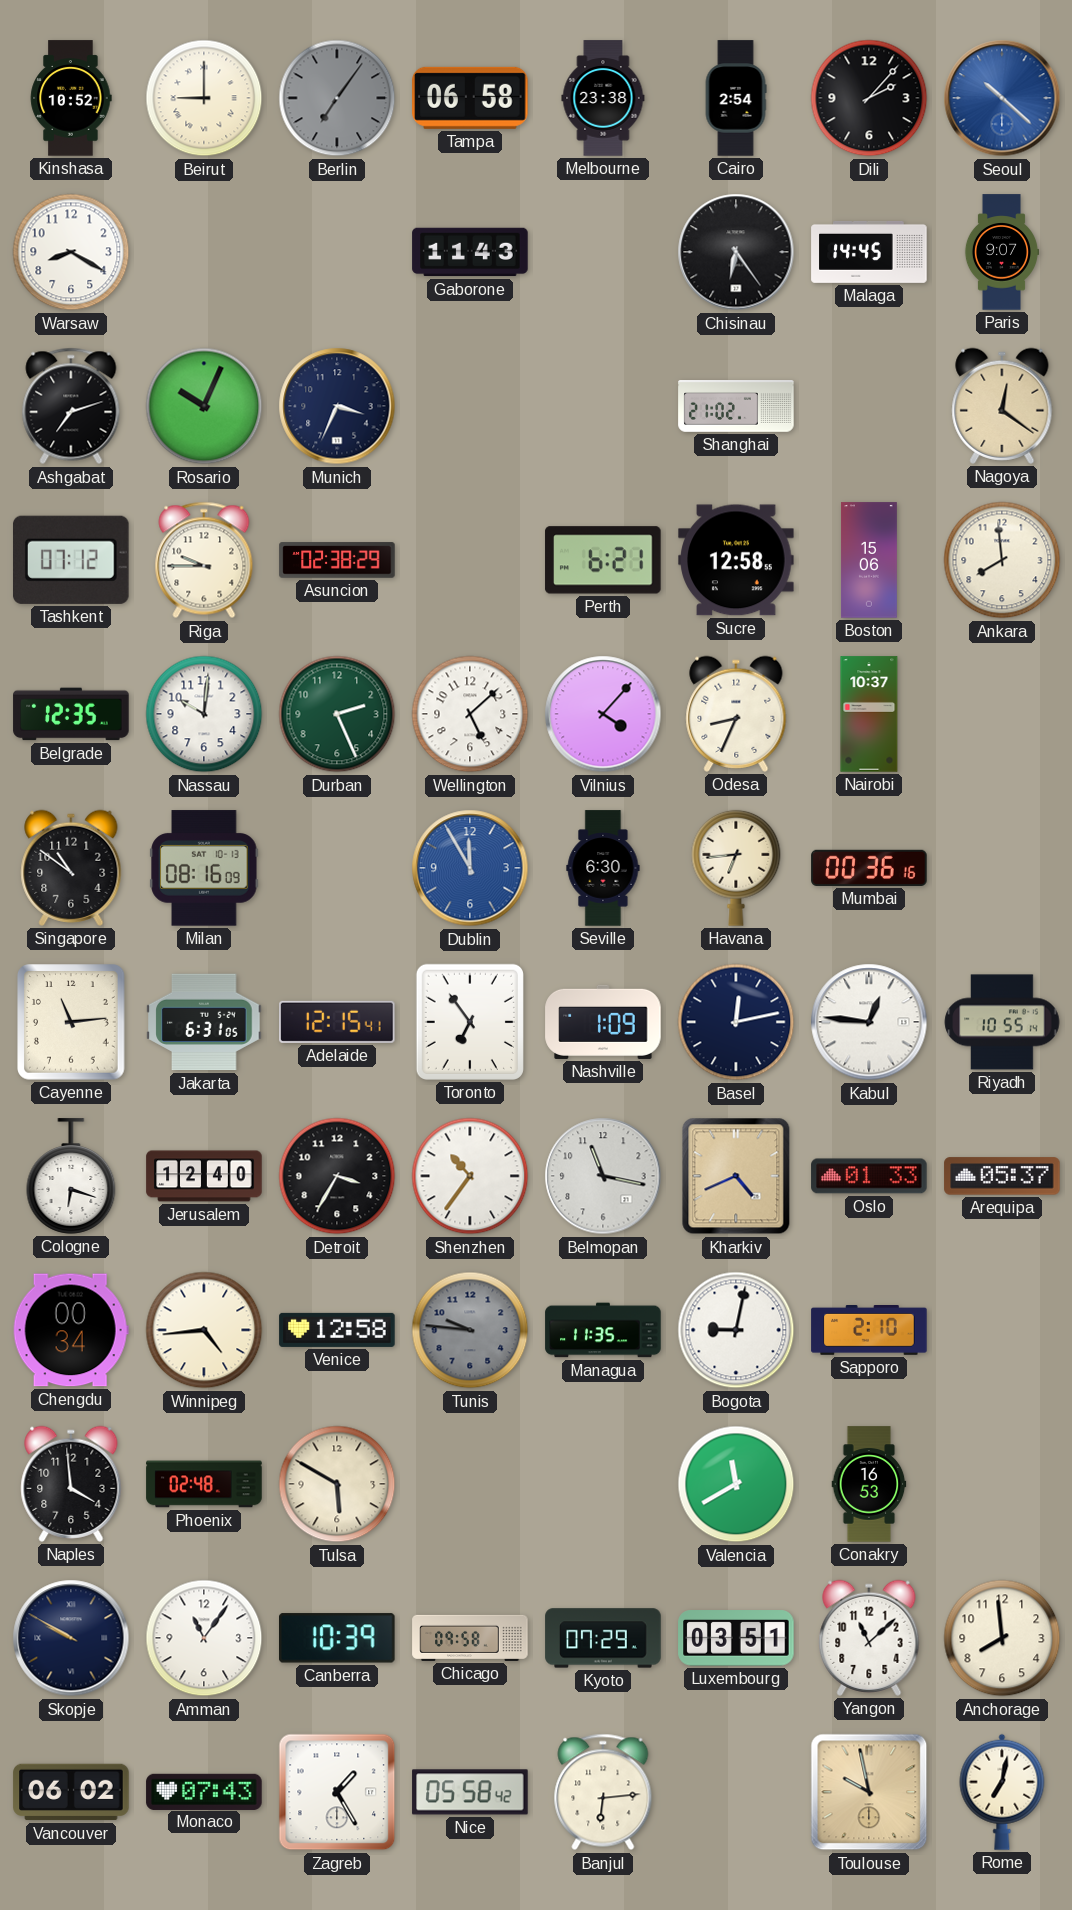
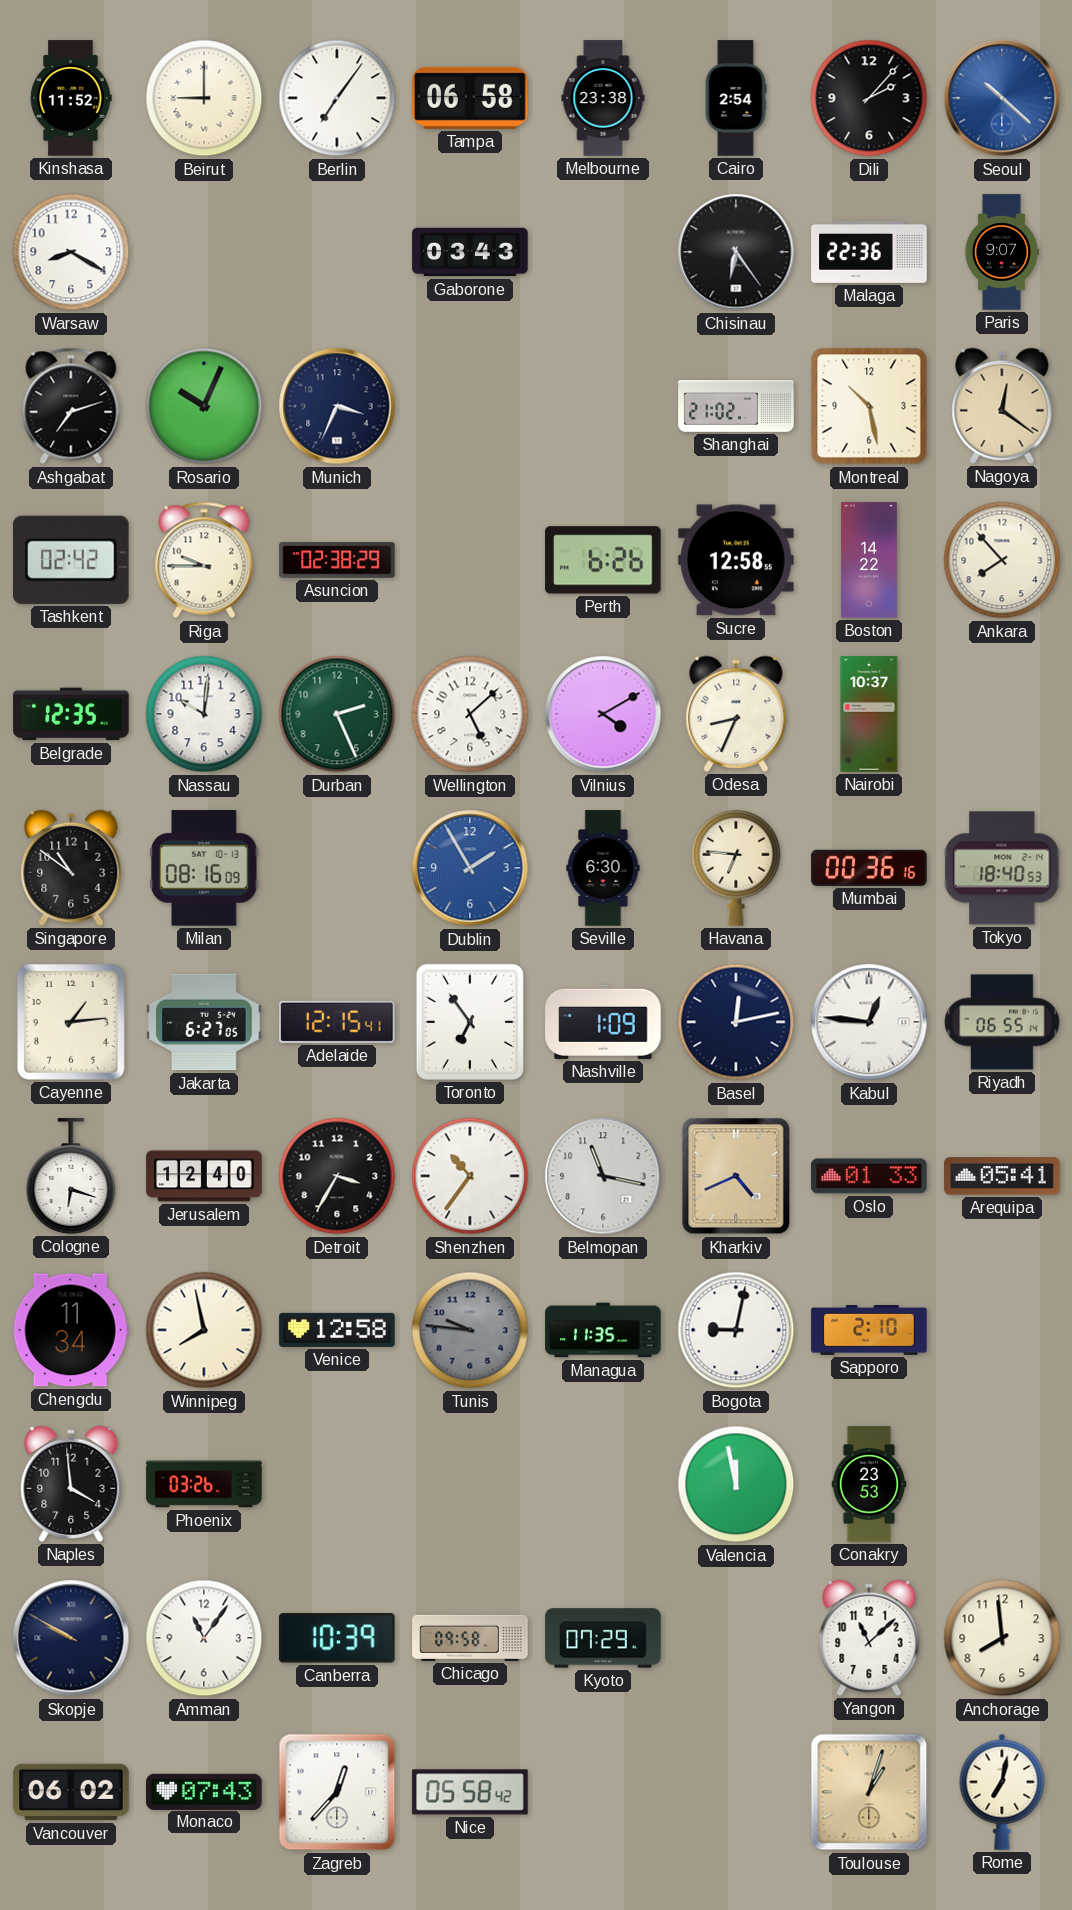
Kinshasa: 10:52 -> 11:52
Berlin dial: grey -> white
Gaborone: 11:43 -> 03:43
Malaga: 14:45 -> 22:36
Montreal: none -> 10:28
Tashkent: 07:12 -> 02:42
Perth: 6:21 -> 6:26
Boston: 15:06 -> 14:22
Ankara: 7:59 -> 7:53
Vilnius: 4:07 -> 4:10
Dublin: 11:55 -> 1:55
Havana: 6:44 -> 6:46
Tokyo: none -> 18:40
Cayenne: 11:14 -> 1:14
Jakarta: 6:31 -> 6:27
Riyadh: 10:55 -> 06:55
Arequipa: 05:37 -> 05:41
Chengdu: 00:34 -> 11:34
Winnipeg: 4:44 -> 7:58
Phoenix: 02:48 -> 03:26
Tulsa: 5:50 -> none
Valencia: 11:40 -> 11:58
Conakry: 16:53 -> 23:53
Luxembourg: 03:51 -> none
Zagreb: 1:25 -> 12:37
Banjul: 6:14 -> none
Toulouse: 9:58 -> 1:03
